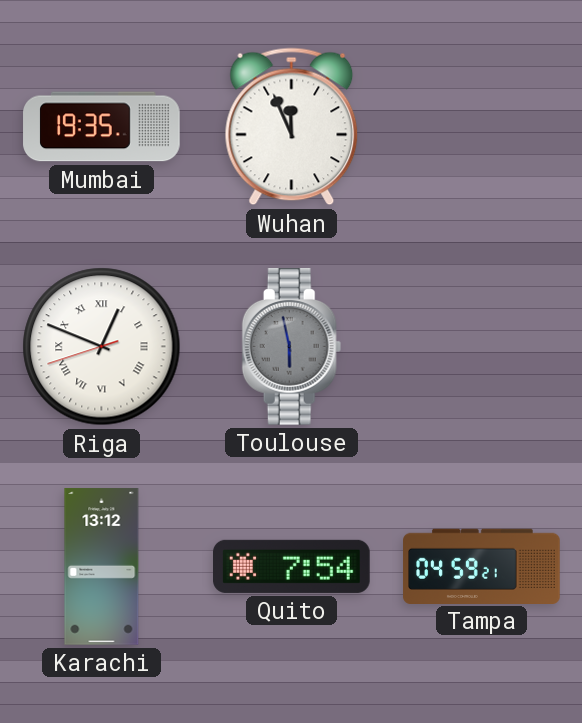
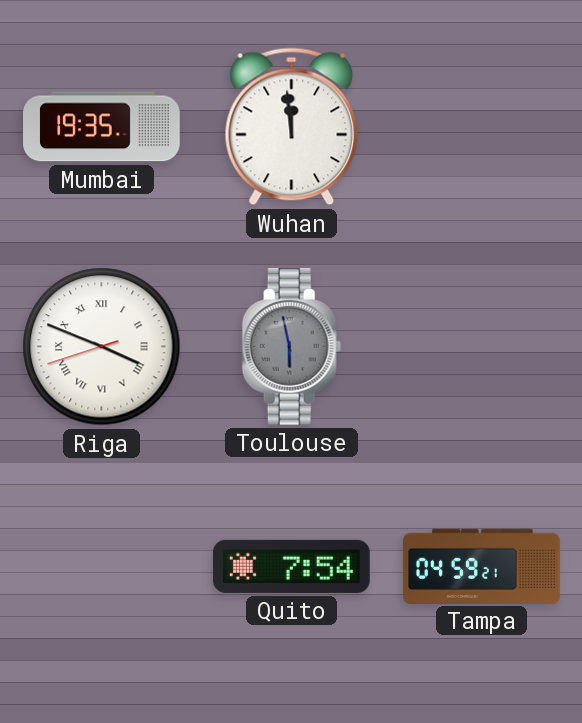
Wuhan: 11:56 -> 11:59
Riga: 12:48 -> 3:48
Karachi: 13:12 -> none
